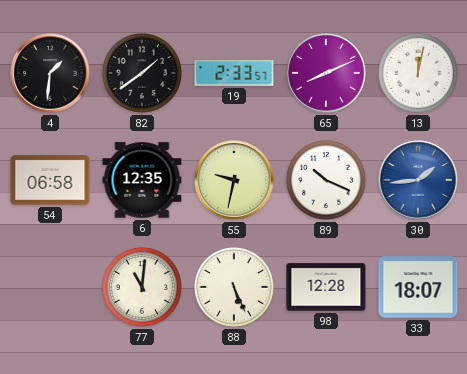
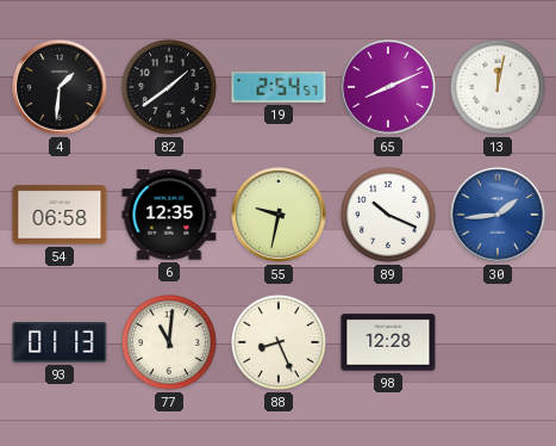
19: 2:33 -> 2:54
93: none -> 01:13
88: 5:26 -> 8:26
33: 18:07 -> none
